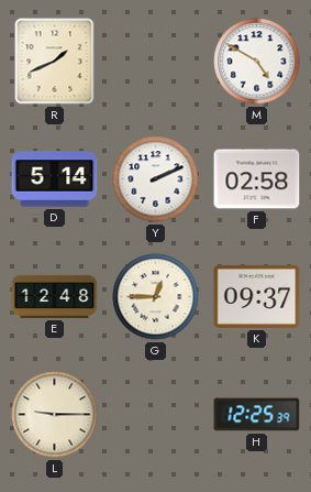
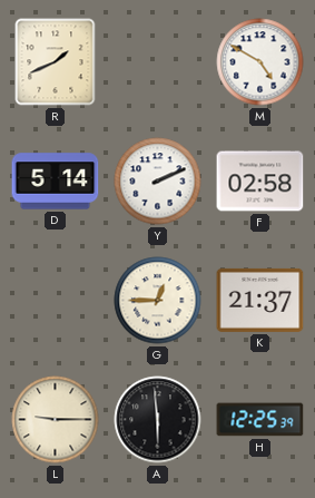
E: 12:48 -> none
K: 09:37 -> 21:37
A: none -> 5:59
